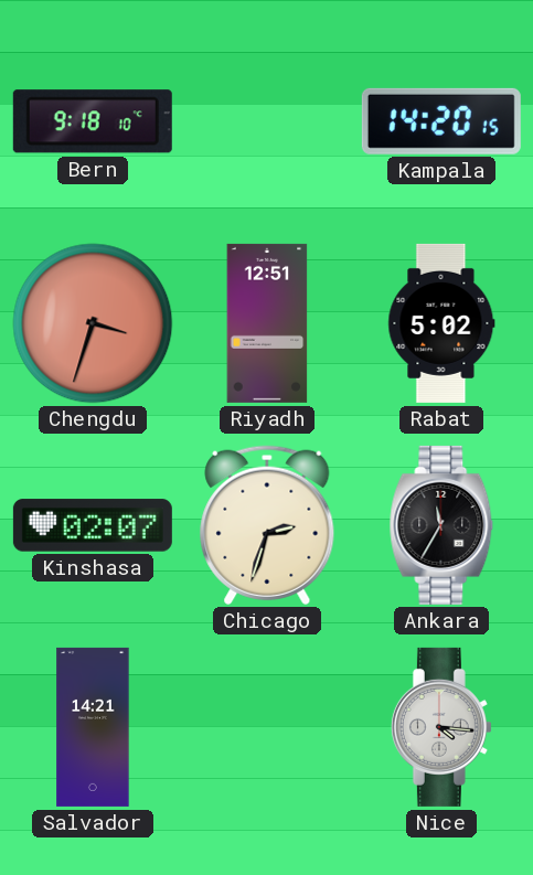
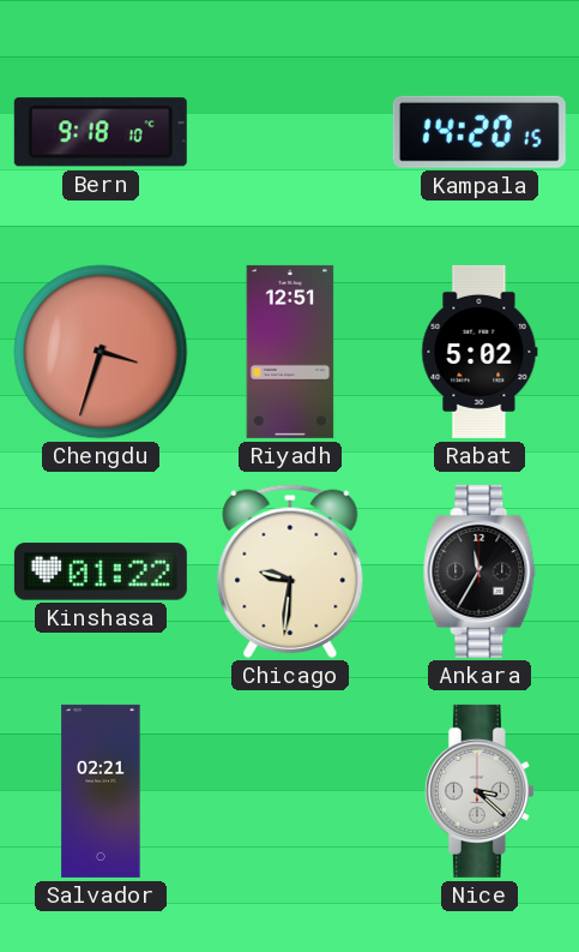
Kinshasa: 02:07 -> 01:22
Chicago: 2:33 -> 9:31
Salvador: 14:21 -> 02:21
Nice: 4:16 -> 3:22
